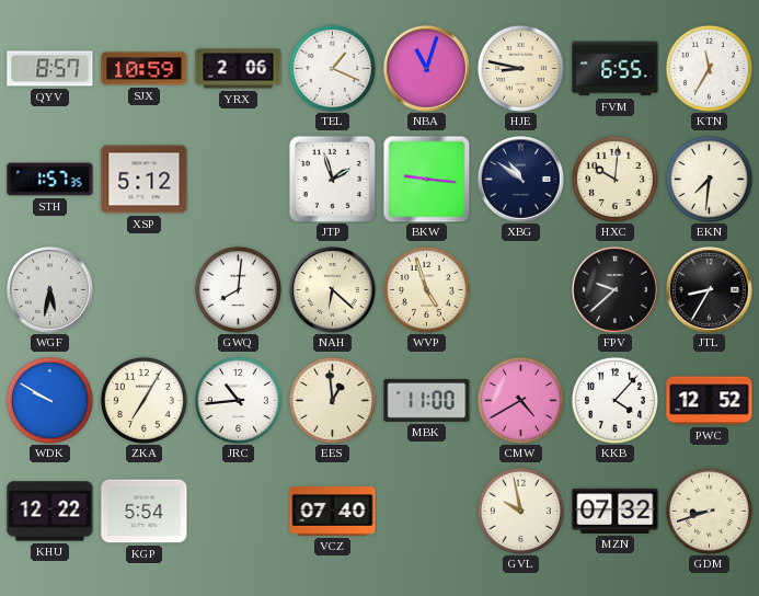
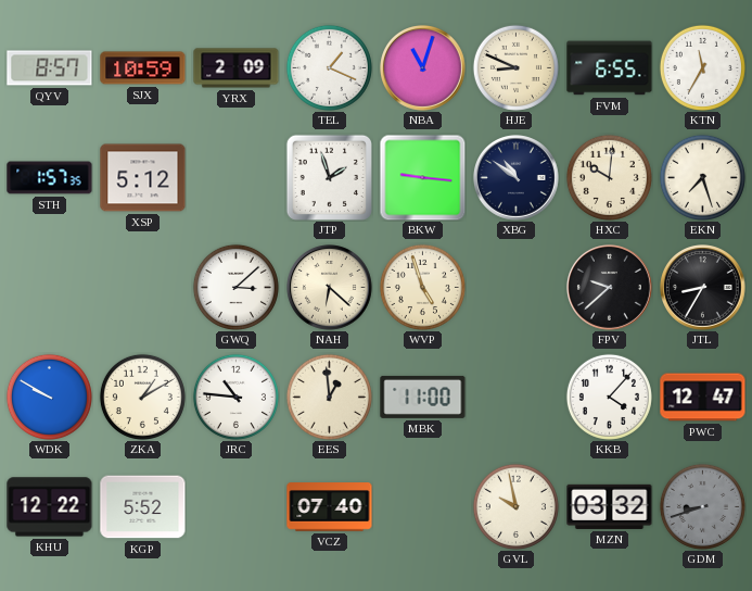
YRX: 2:06 -> 2:09
HJE: 8:47 -> 8:49
EKN: 7:31 -> 7:27
WGF: 5:32 -> none
GWQ: 8:01 -> 3:08
ZKA: 7:05 -> 1:10
JRC: 10:44 -> 10:46
CMW: 4:40 -> none
PWC: 12:52 -> 12:47
KGP: 5:54 -> 5:52
MZN: 07:32 -> 03:32
GDM dial: cream -> grey
